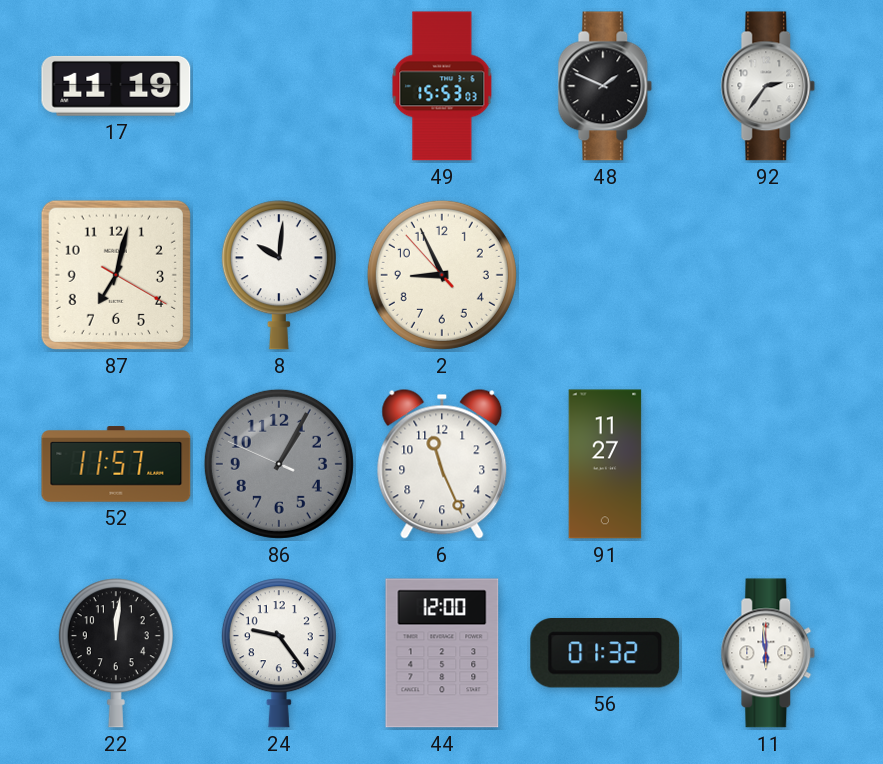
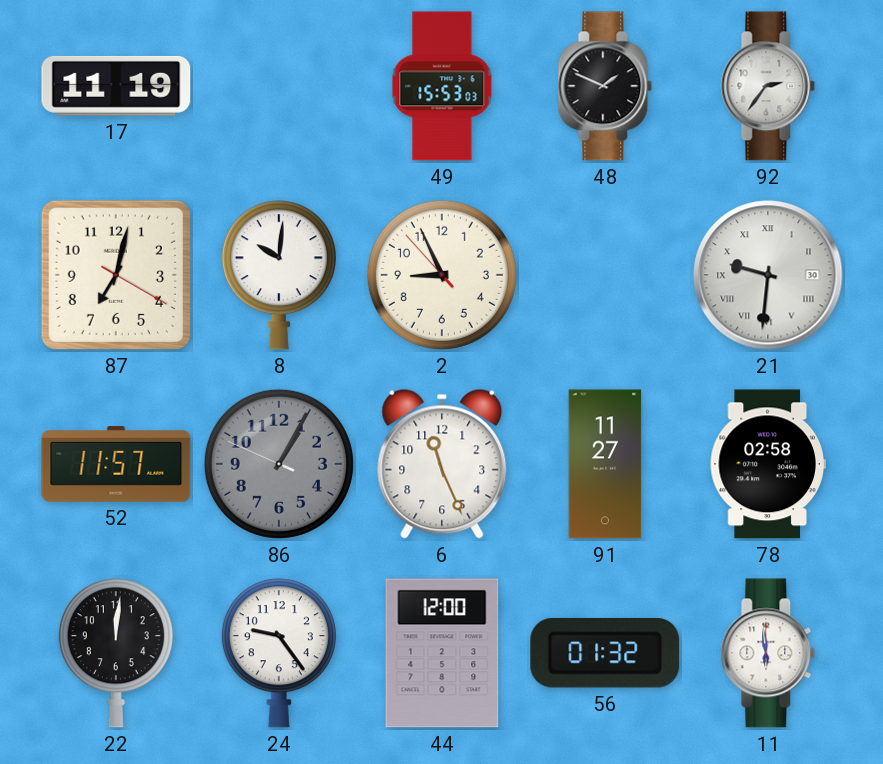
21: none -> 9:31
78: none -> 02:58
